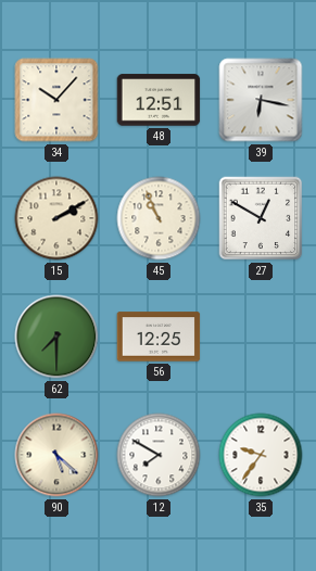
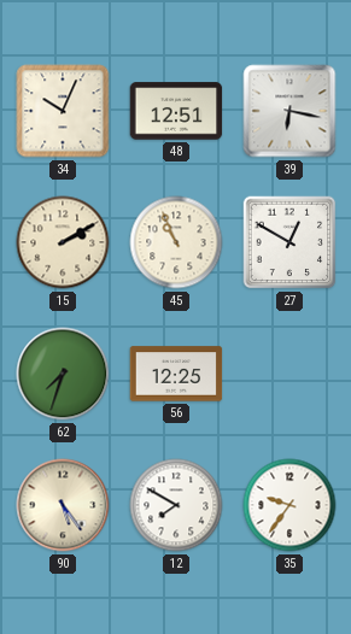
34: 10:07 -> 10:04
62: 7:30 -> 7:33
90: 5:22 -> 5:24
